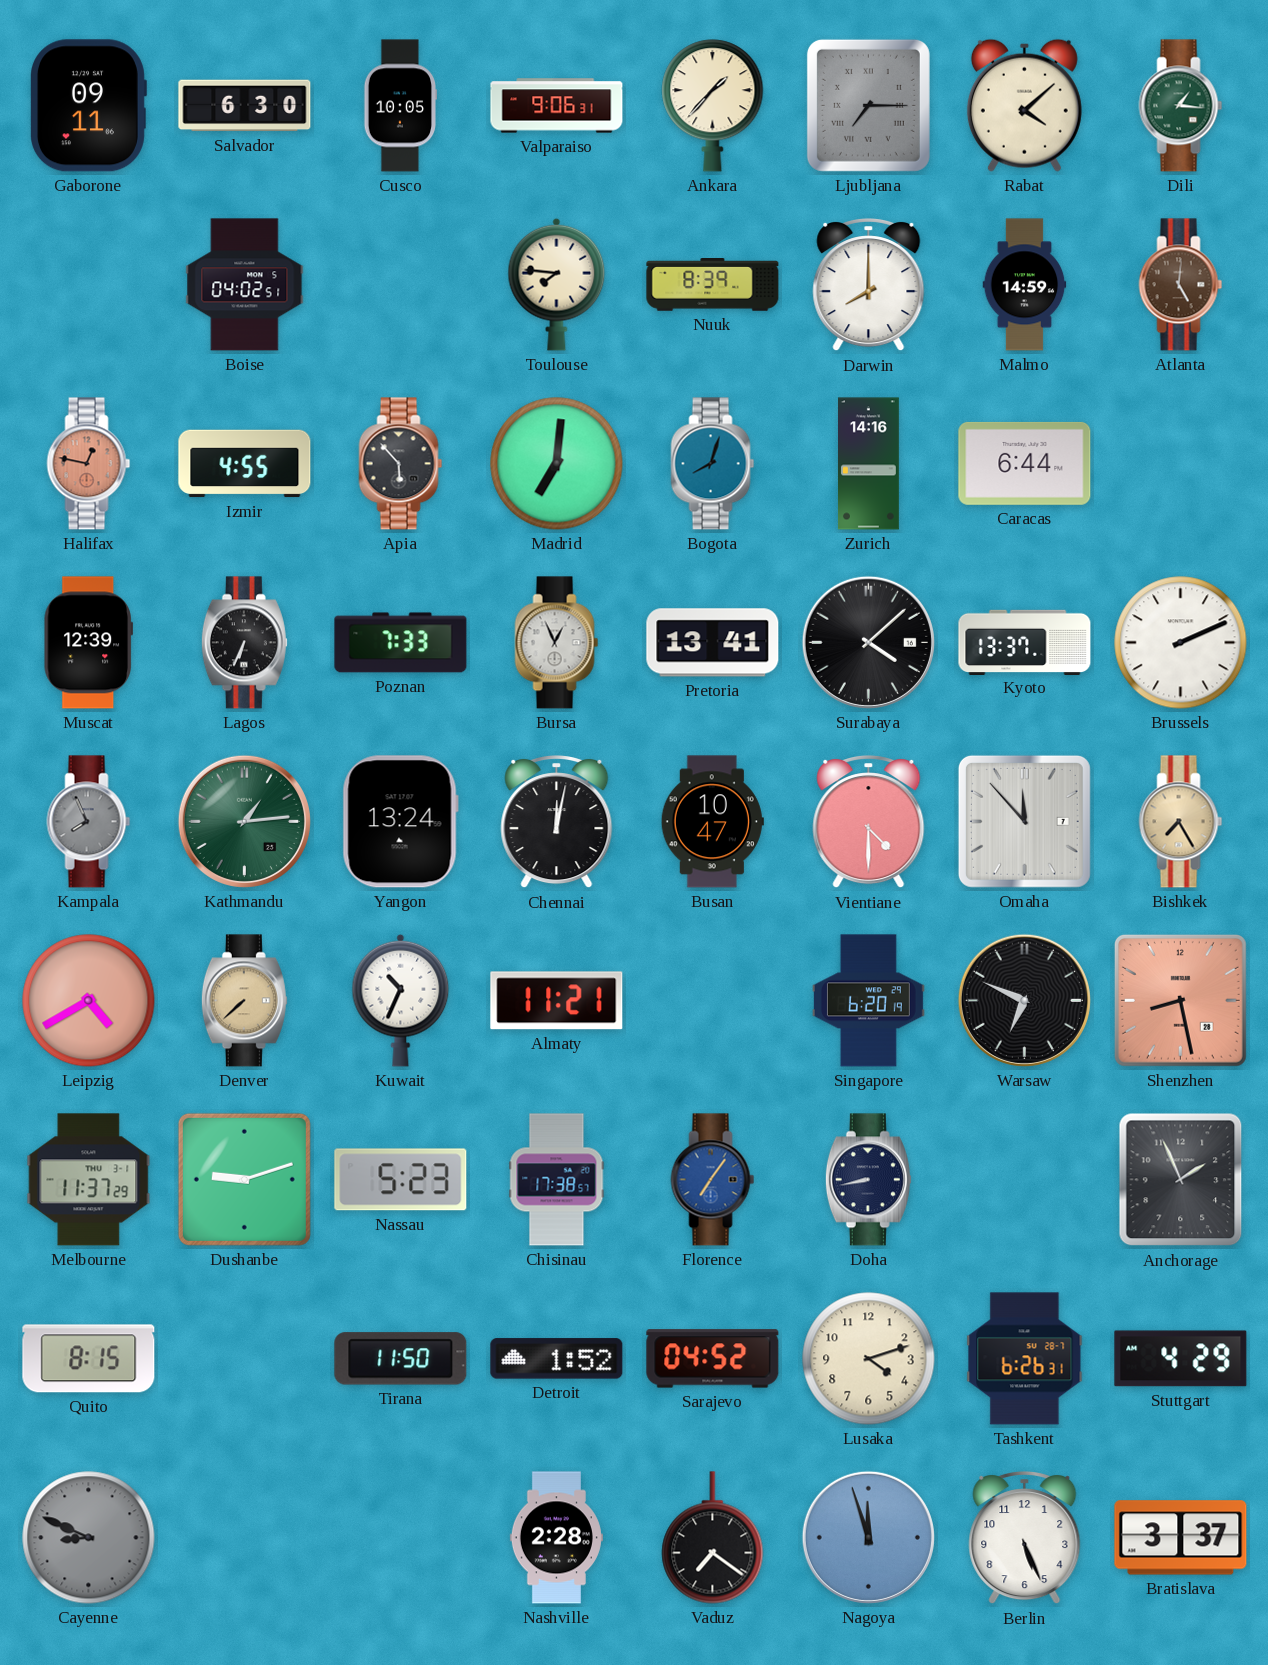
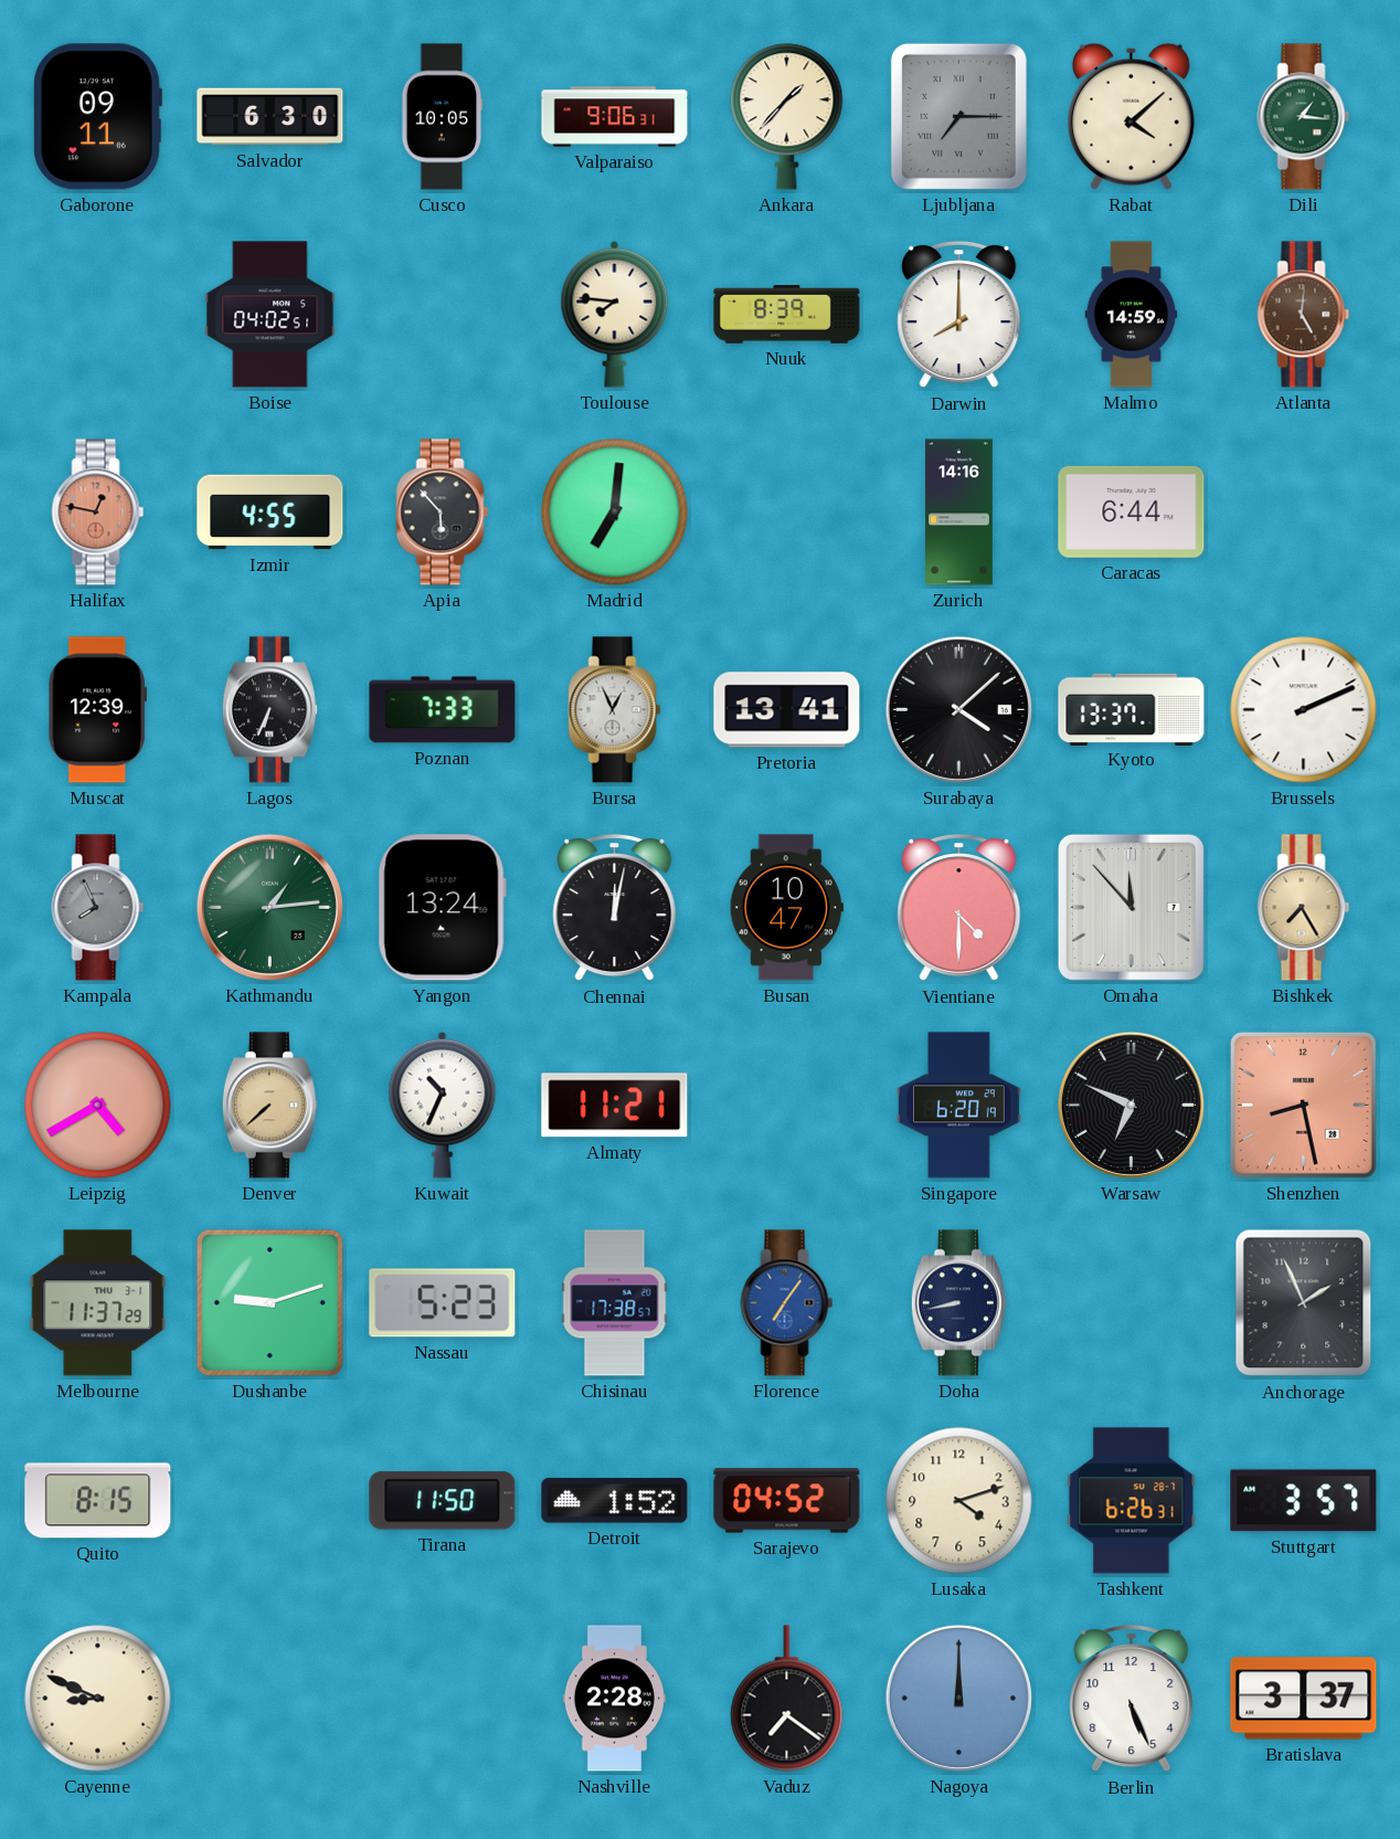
Bogota: 8:03 -> none
Stuttgart: 4:29 -> 3:57
Cayenne dial: grey -> cream
Nagoya: 11:57 -> 12:00
